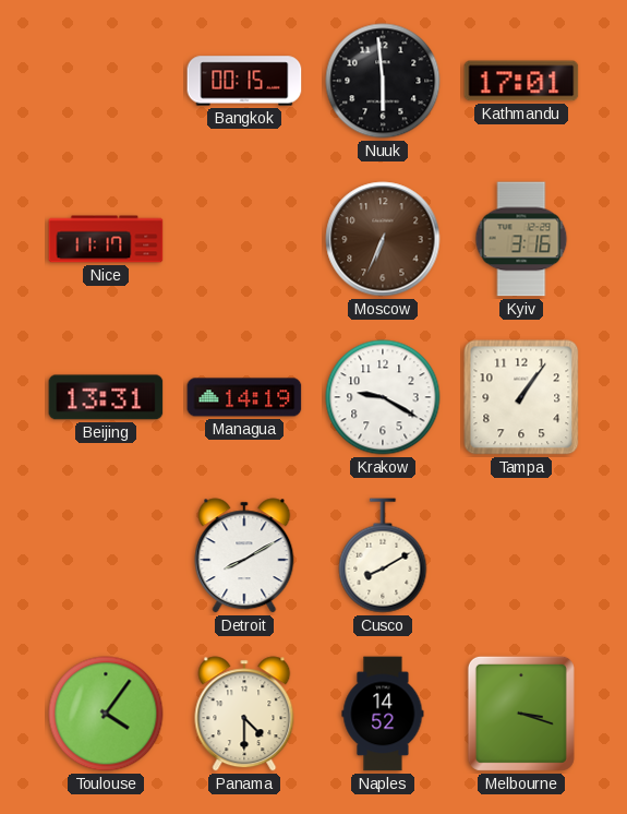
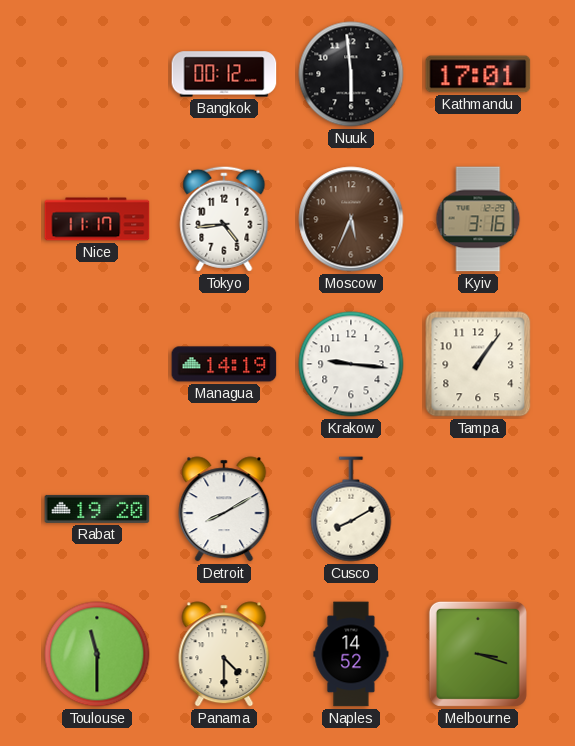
Bangkok: 00:15 -> 00:12
Tokyo: none -> 4:44
Moscow: 6:34 -> 5:34
Beijing: 13:31 -> none
Krakow: 9:20 -> 9:16
Rabat: none -> 19:20
Toulouse: 4:06 -> 11:30
